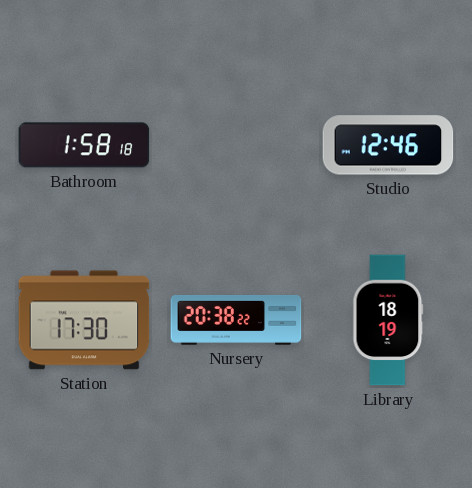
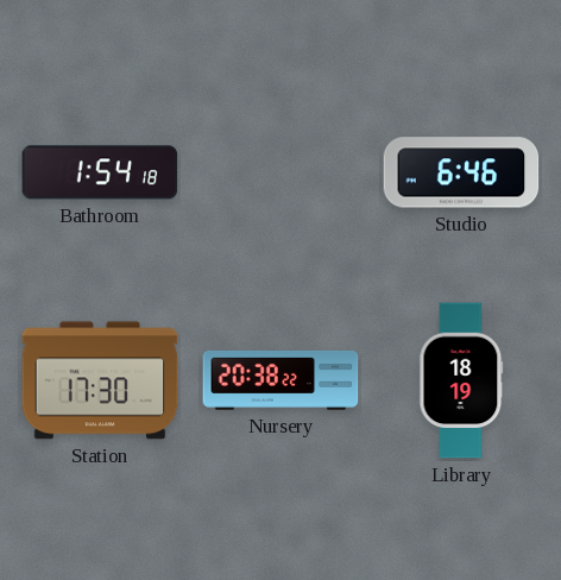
Bathroom: 1:58 -> 1:54
Studio: 12:46 -> 6:46
